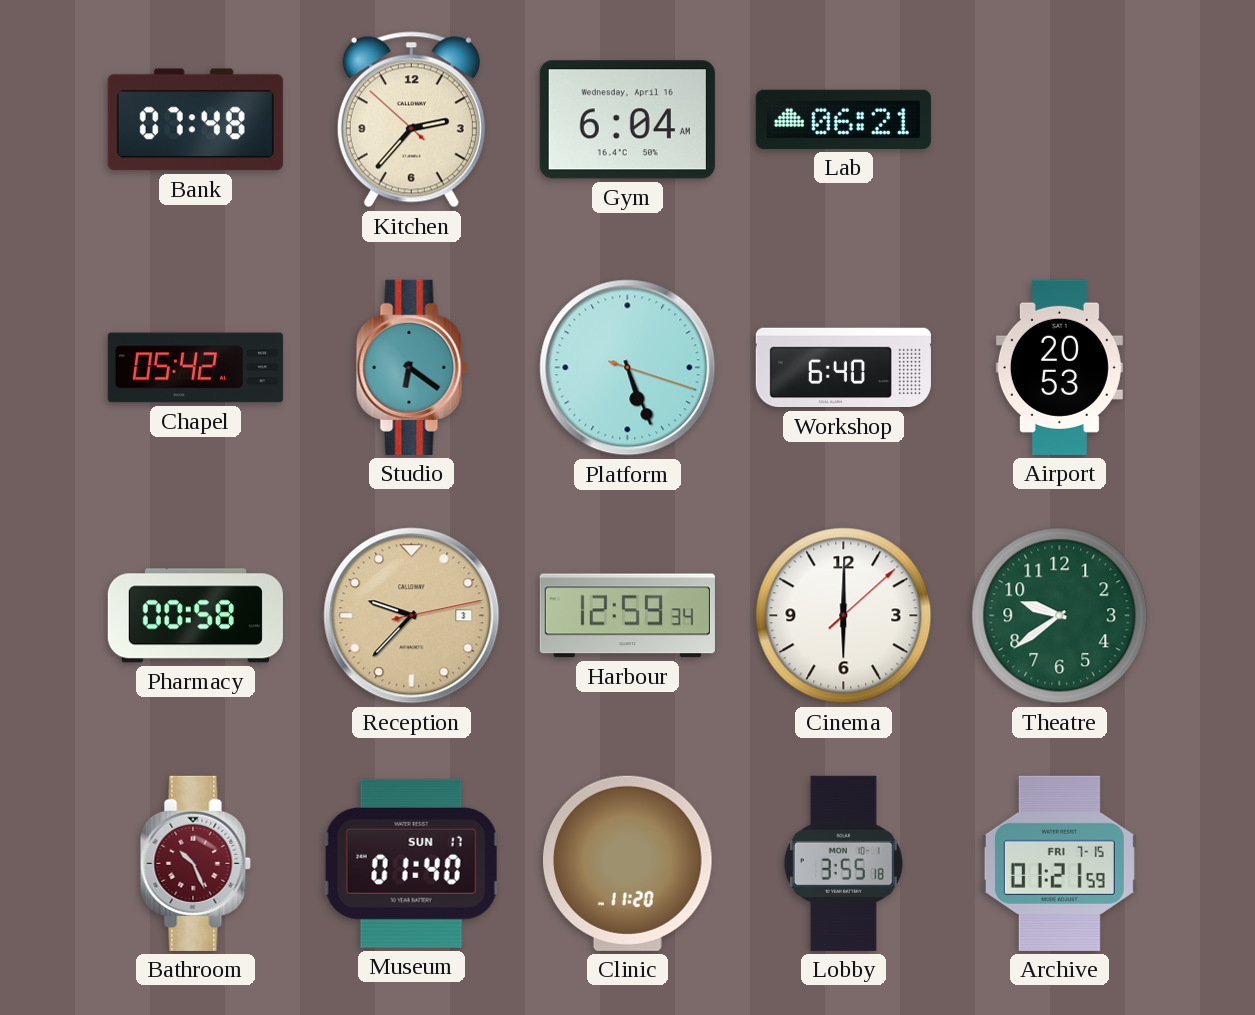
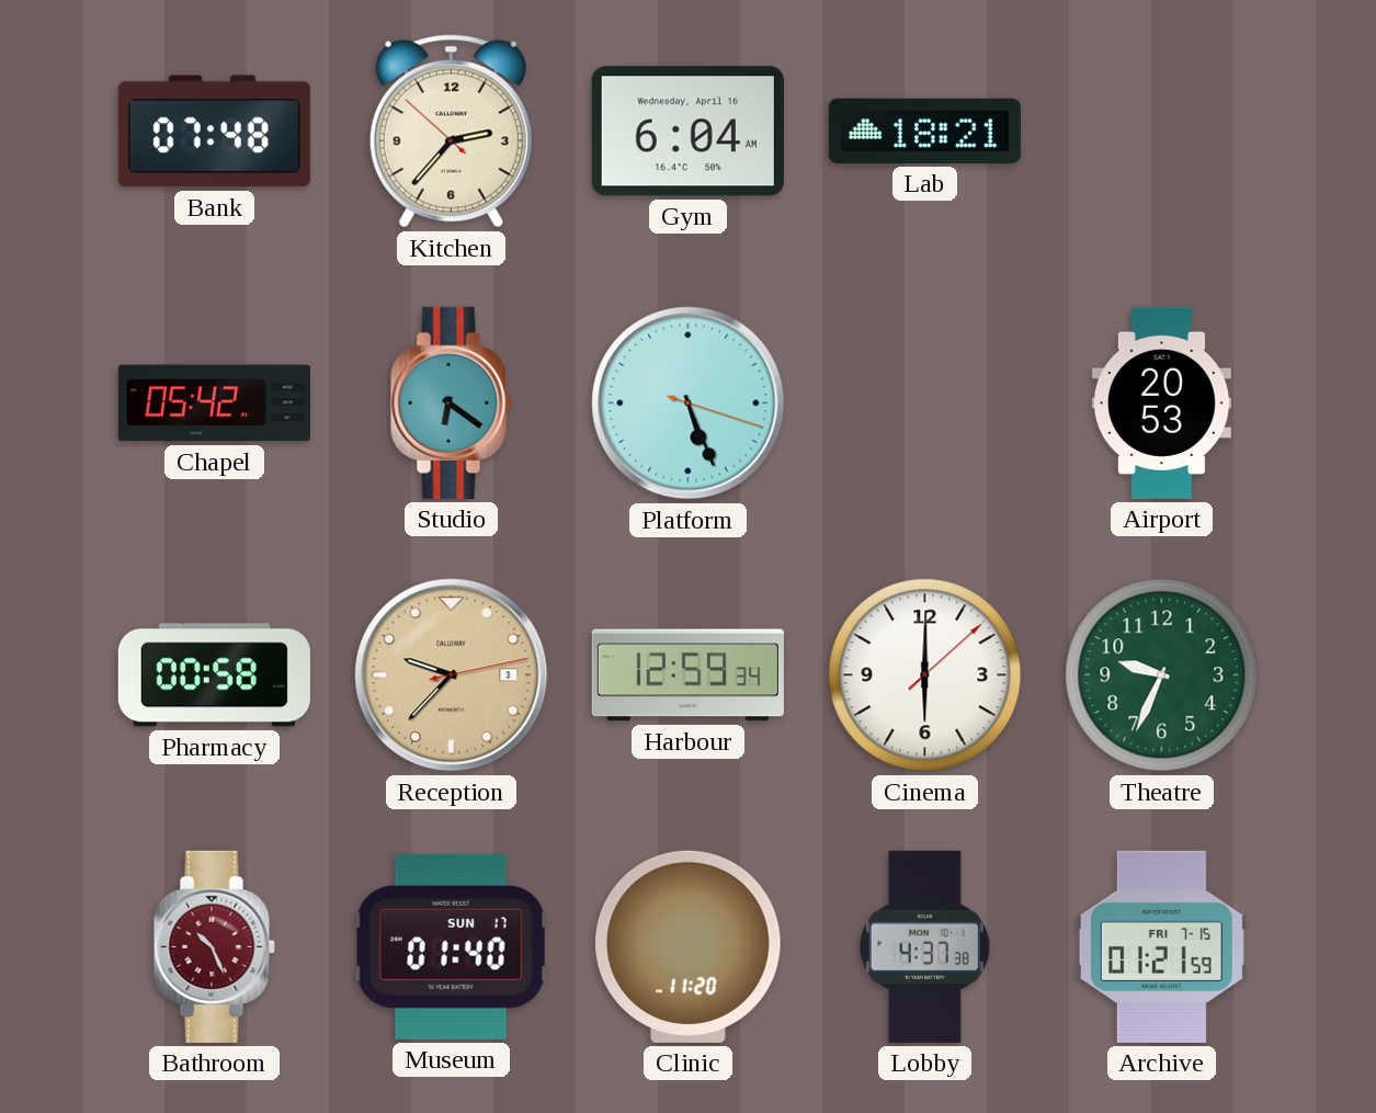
Lab: 06:21 -> 18:21
Workshop: 6:40 -> none
Theatre: 9:39 -> 9:34
Lobby: 3:55 -> 4:37
